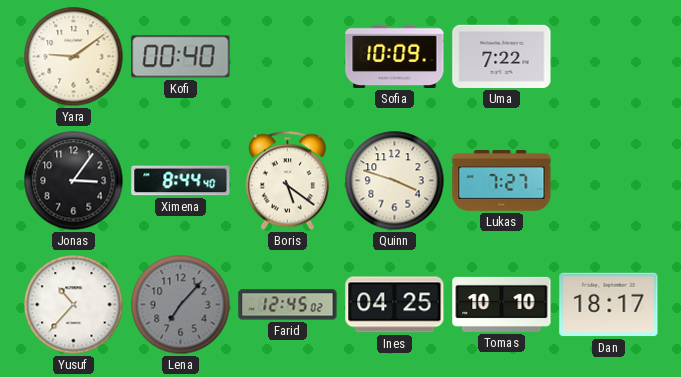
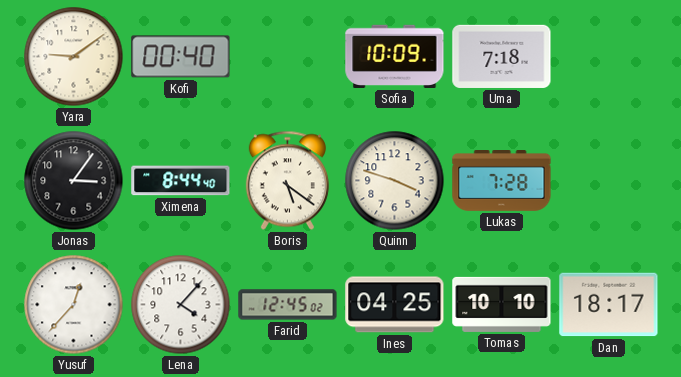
Uma: 7:22 -> 7:18
Lukas: 7:27 -> 7:28
Yusuf: 10:37 -> 12:37
Lena: 7:07 -> 4:07
Lena dial: grey -> white
